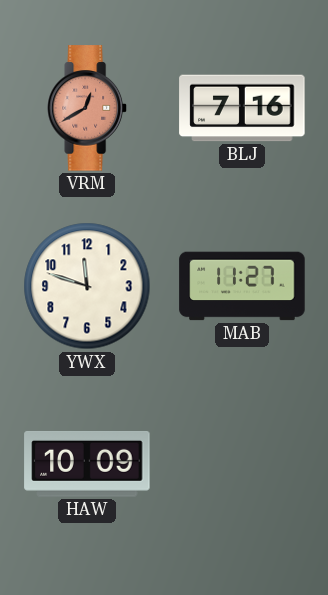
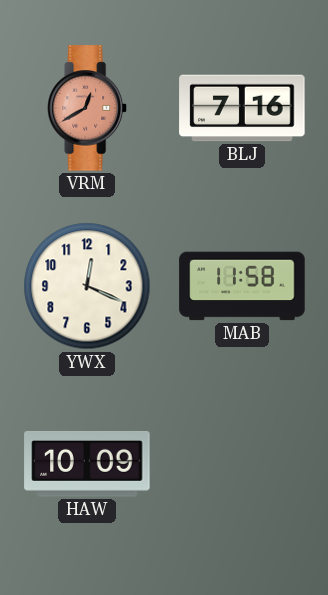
YWX: 11:48 -> 12:19
MAB: 11:27 -> 11:58
